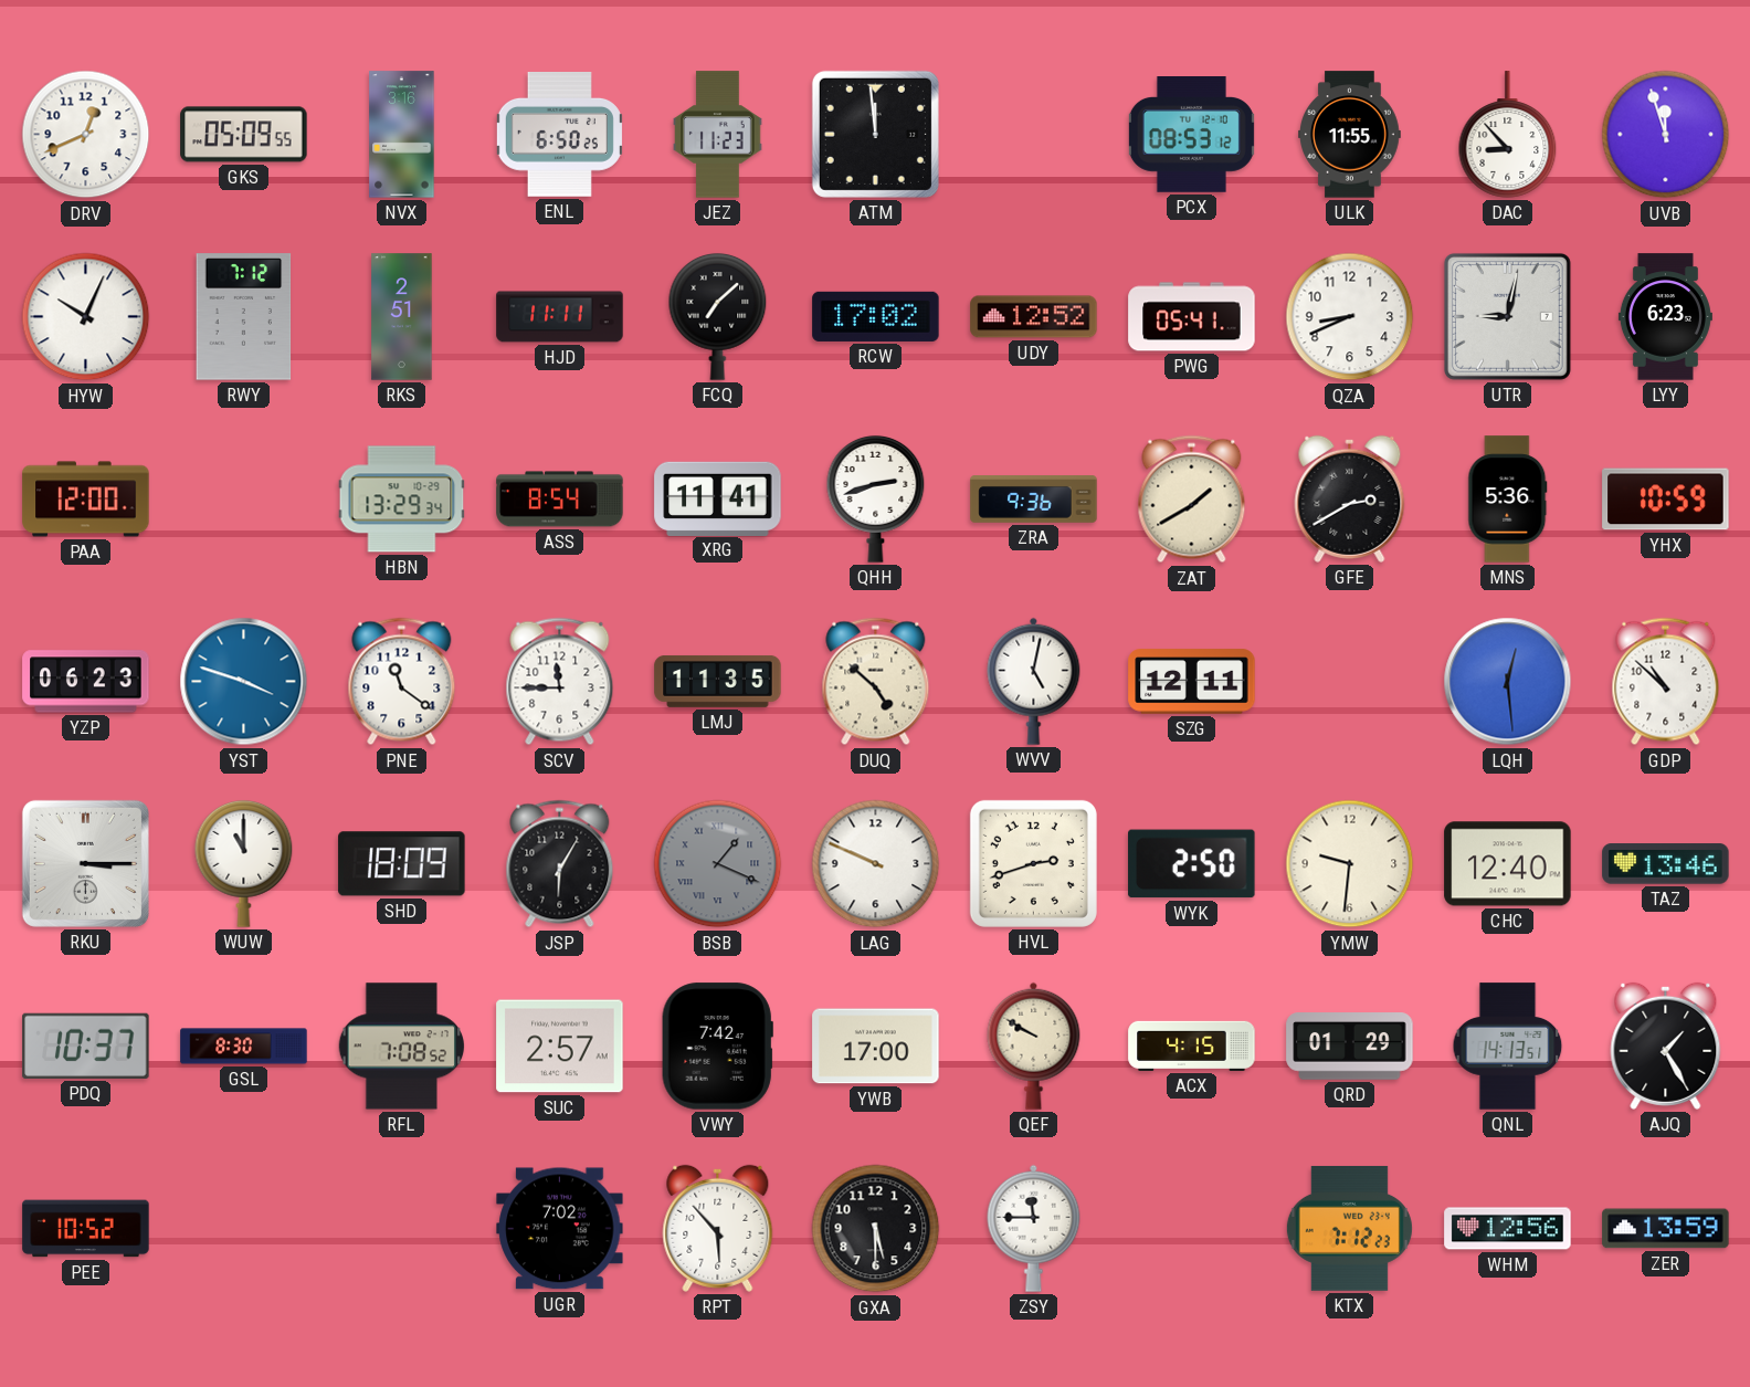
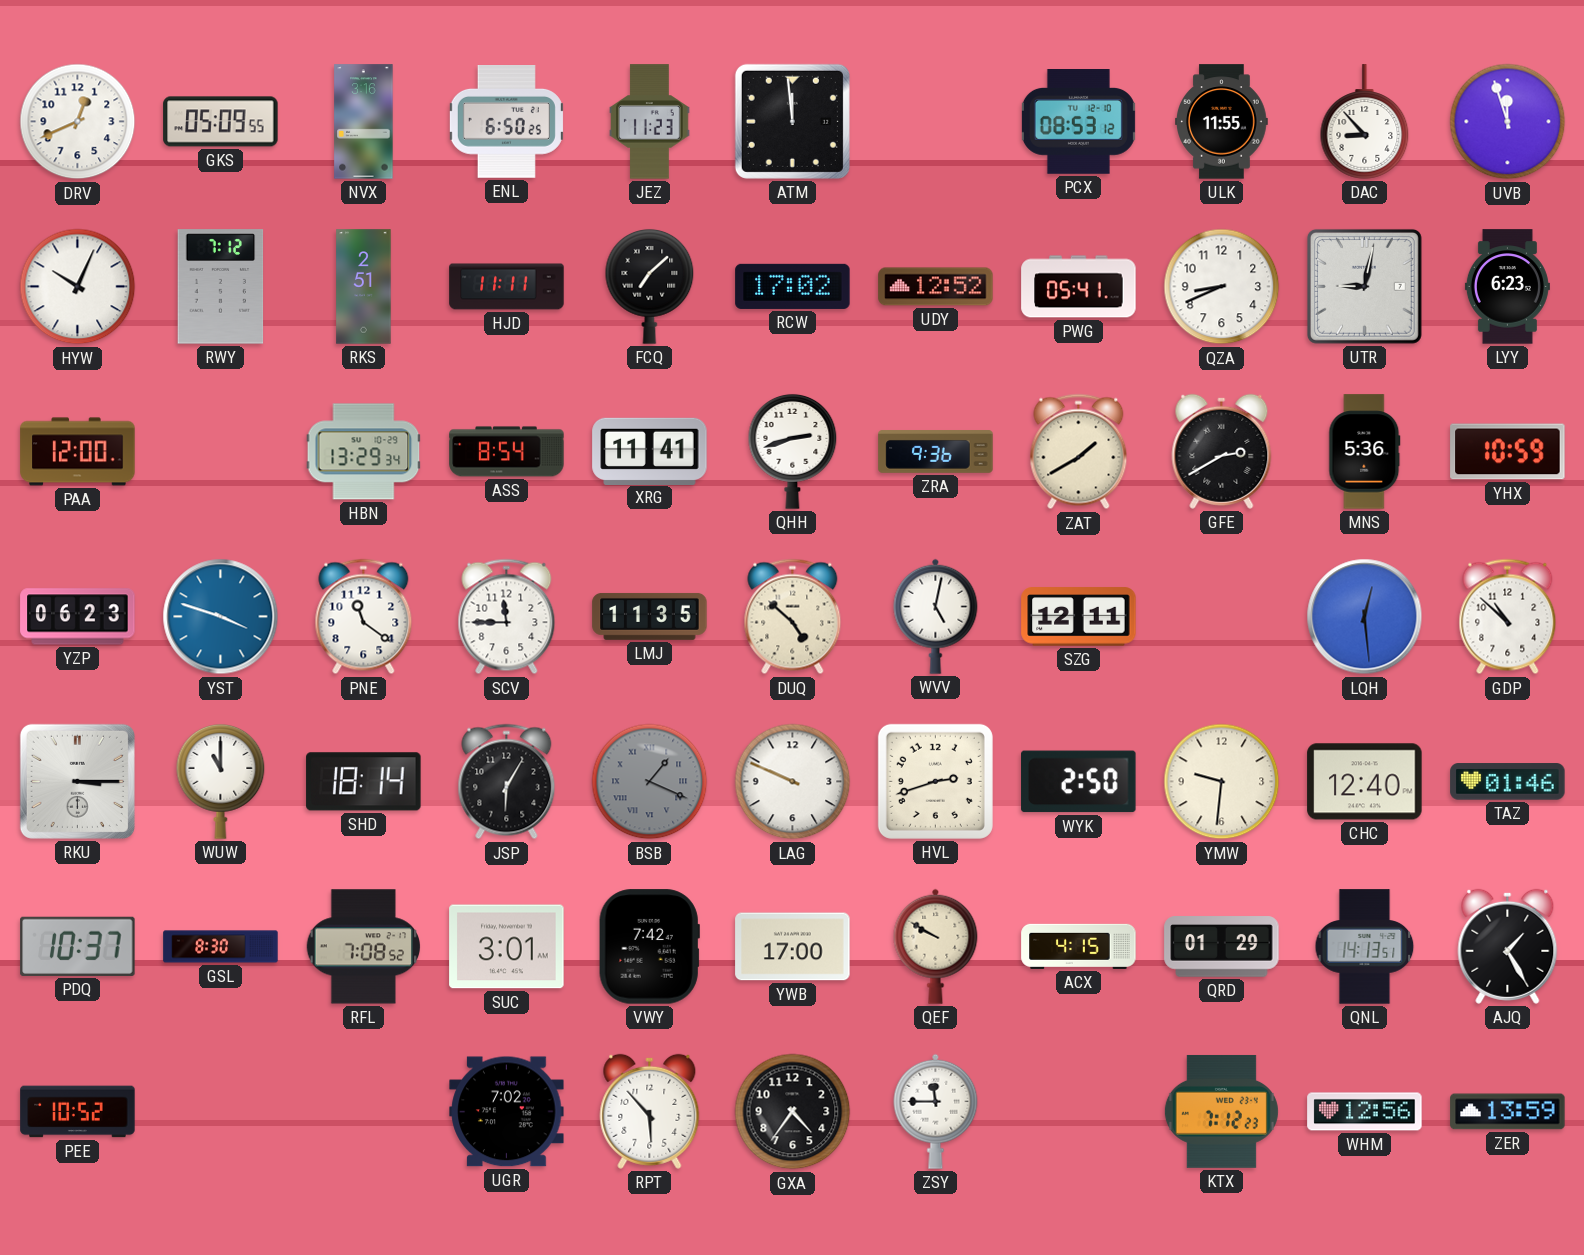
SHD: 18:09 -> 18:14
TAZ: 13:46 -> 01:46
SUC: 2:57 -> 3:01
GXA: 5:30 -> 4:36
